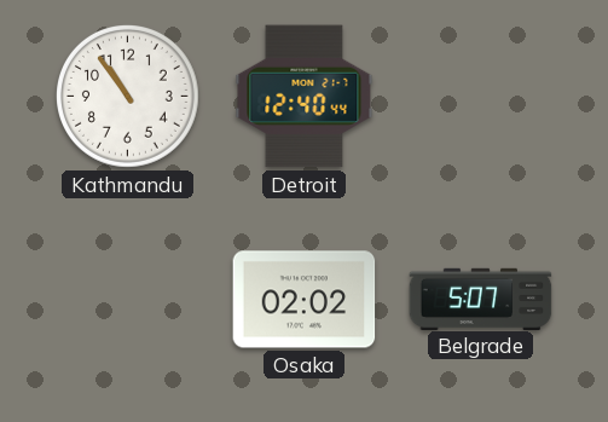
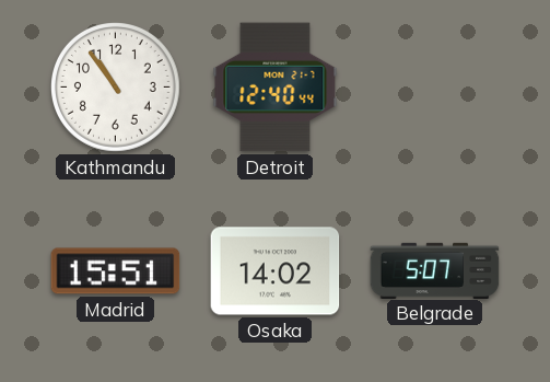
Madrid: none -> 15:51
Osaka: 02:02 -> 14:02
